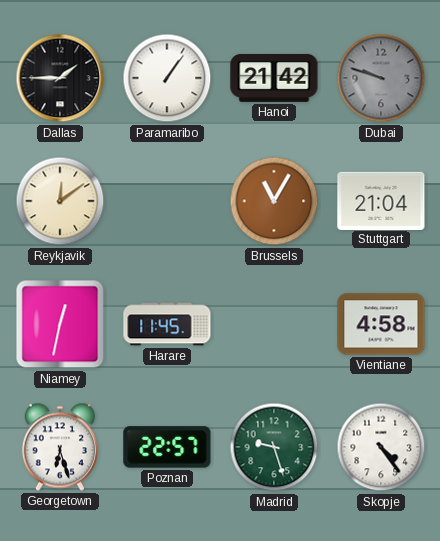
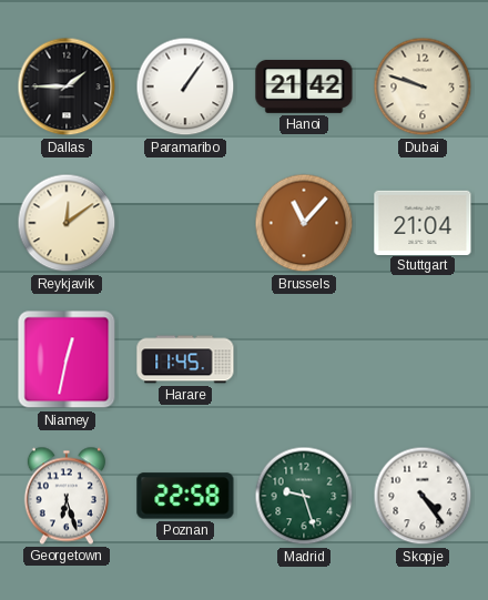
Dubai dial: grey -> cream
Brussels: 11:05 -> 11:07
Vientiane: 4:58 -> none
Poznan: 22:57 -> 22:58
